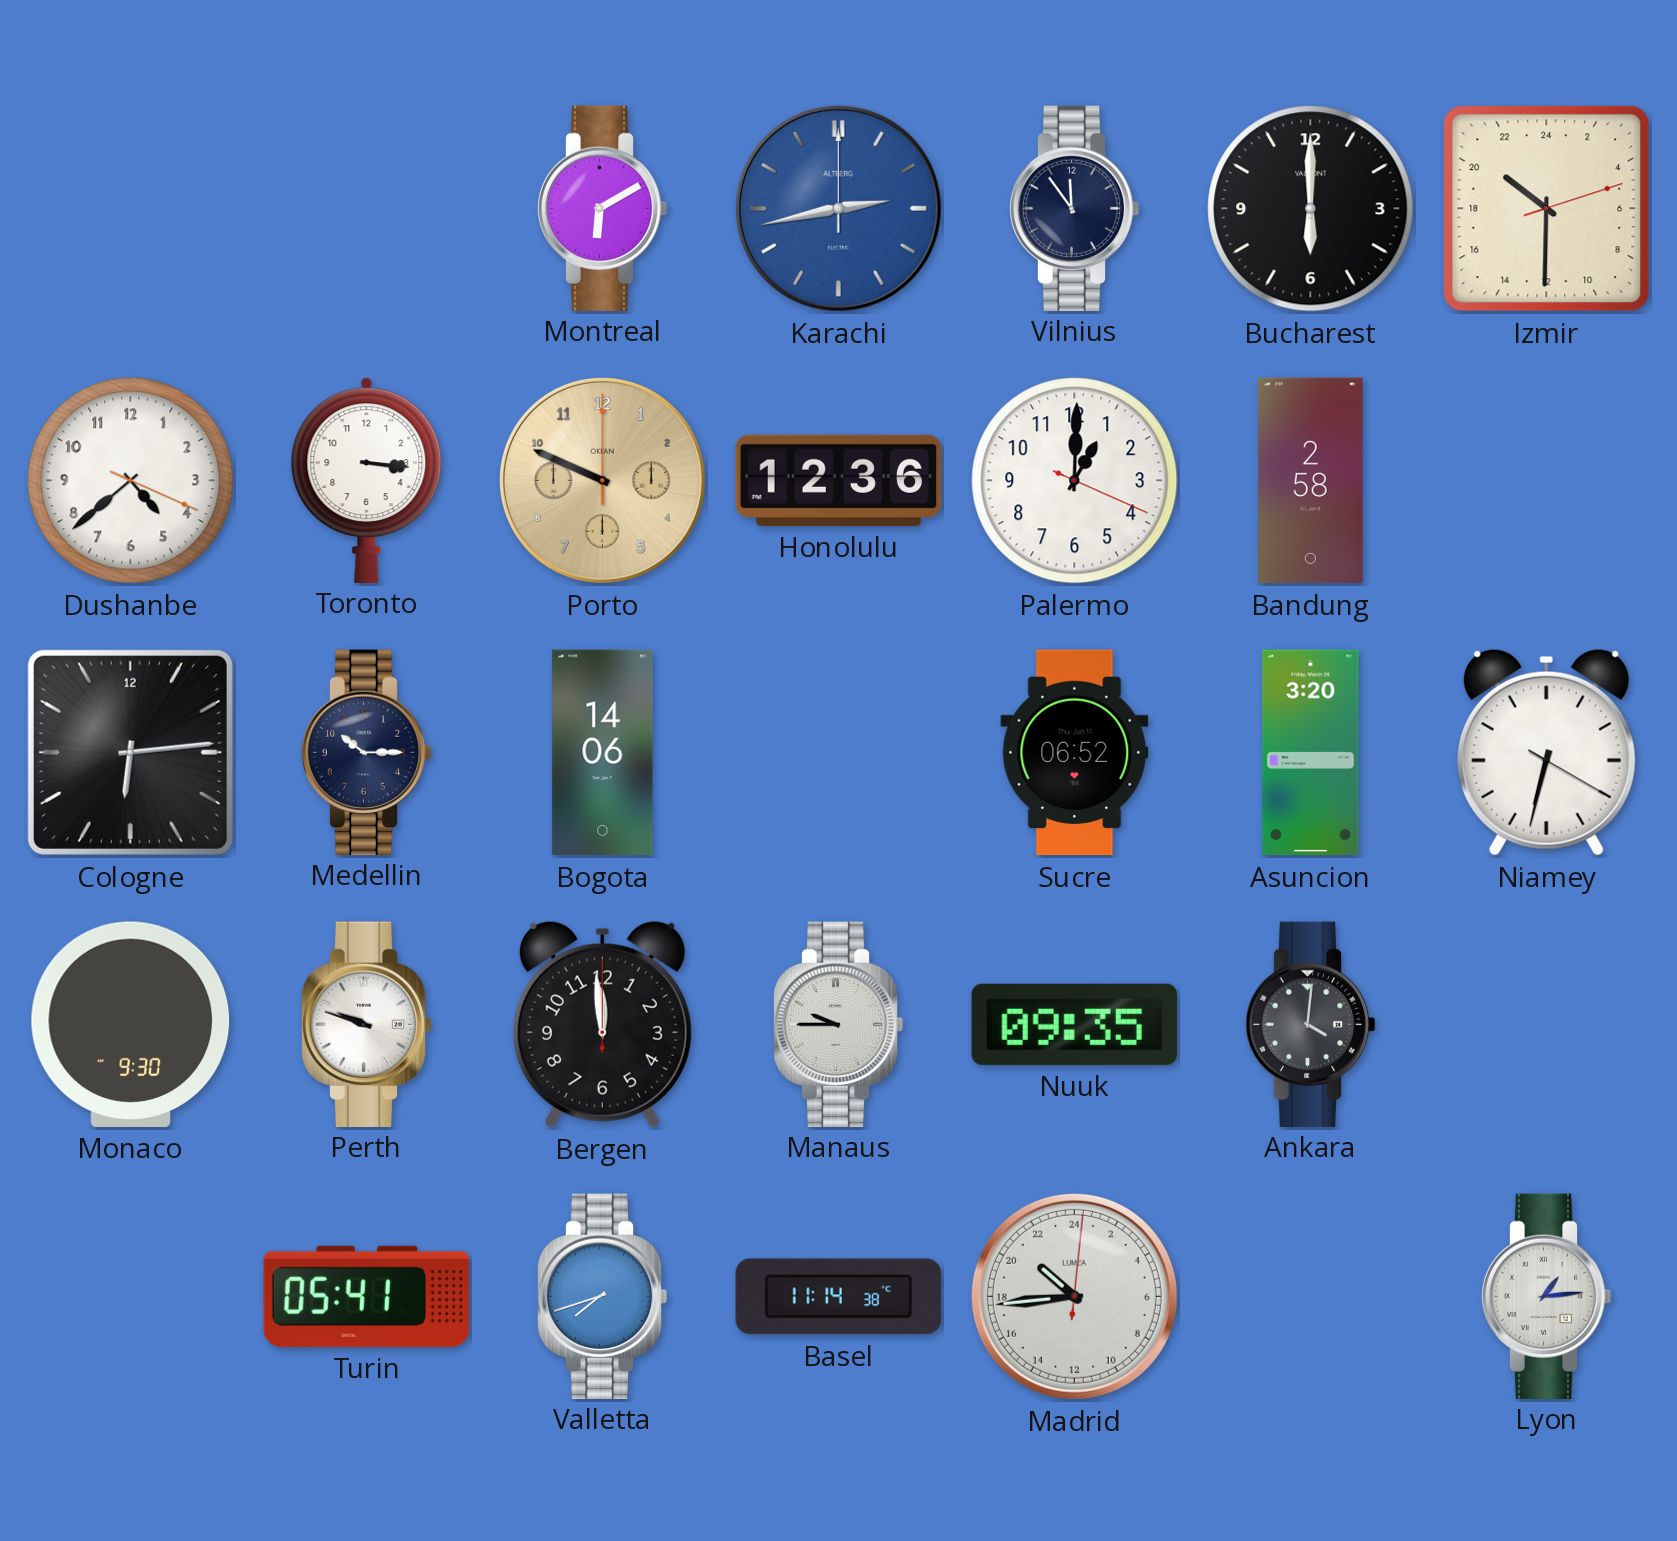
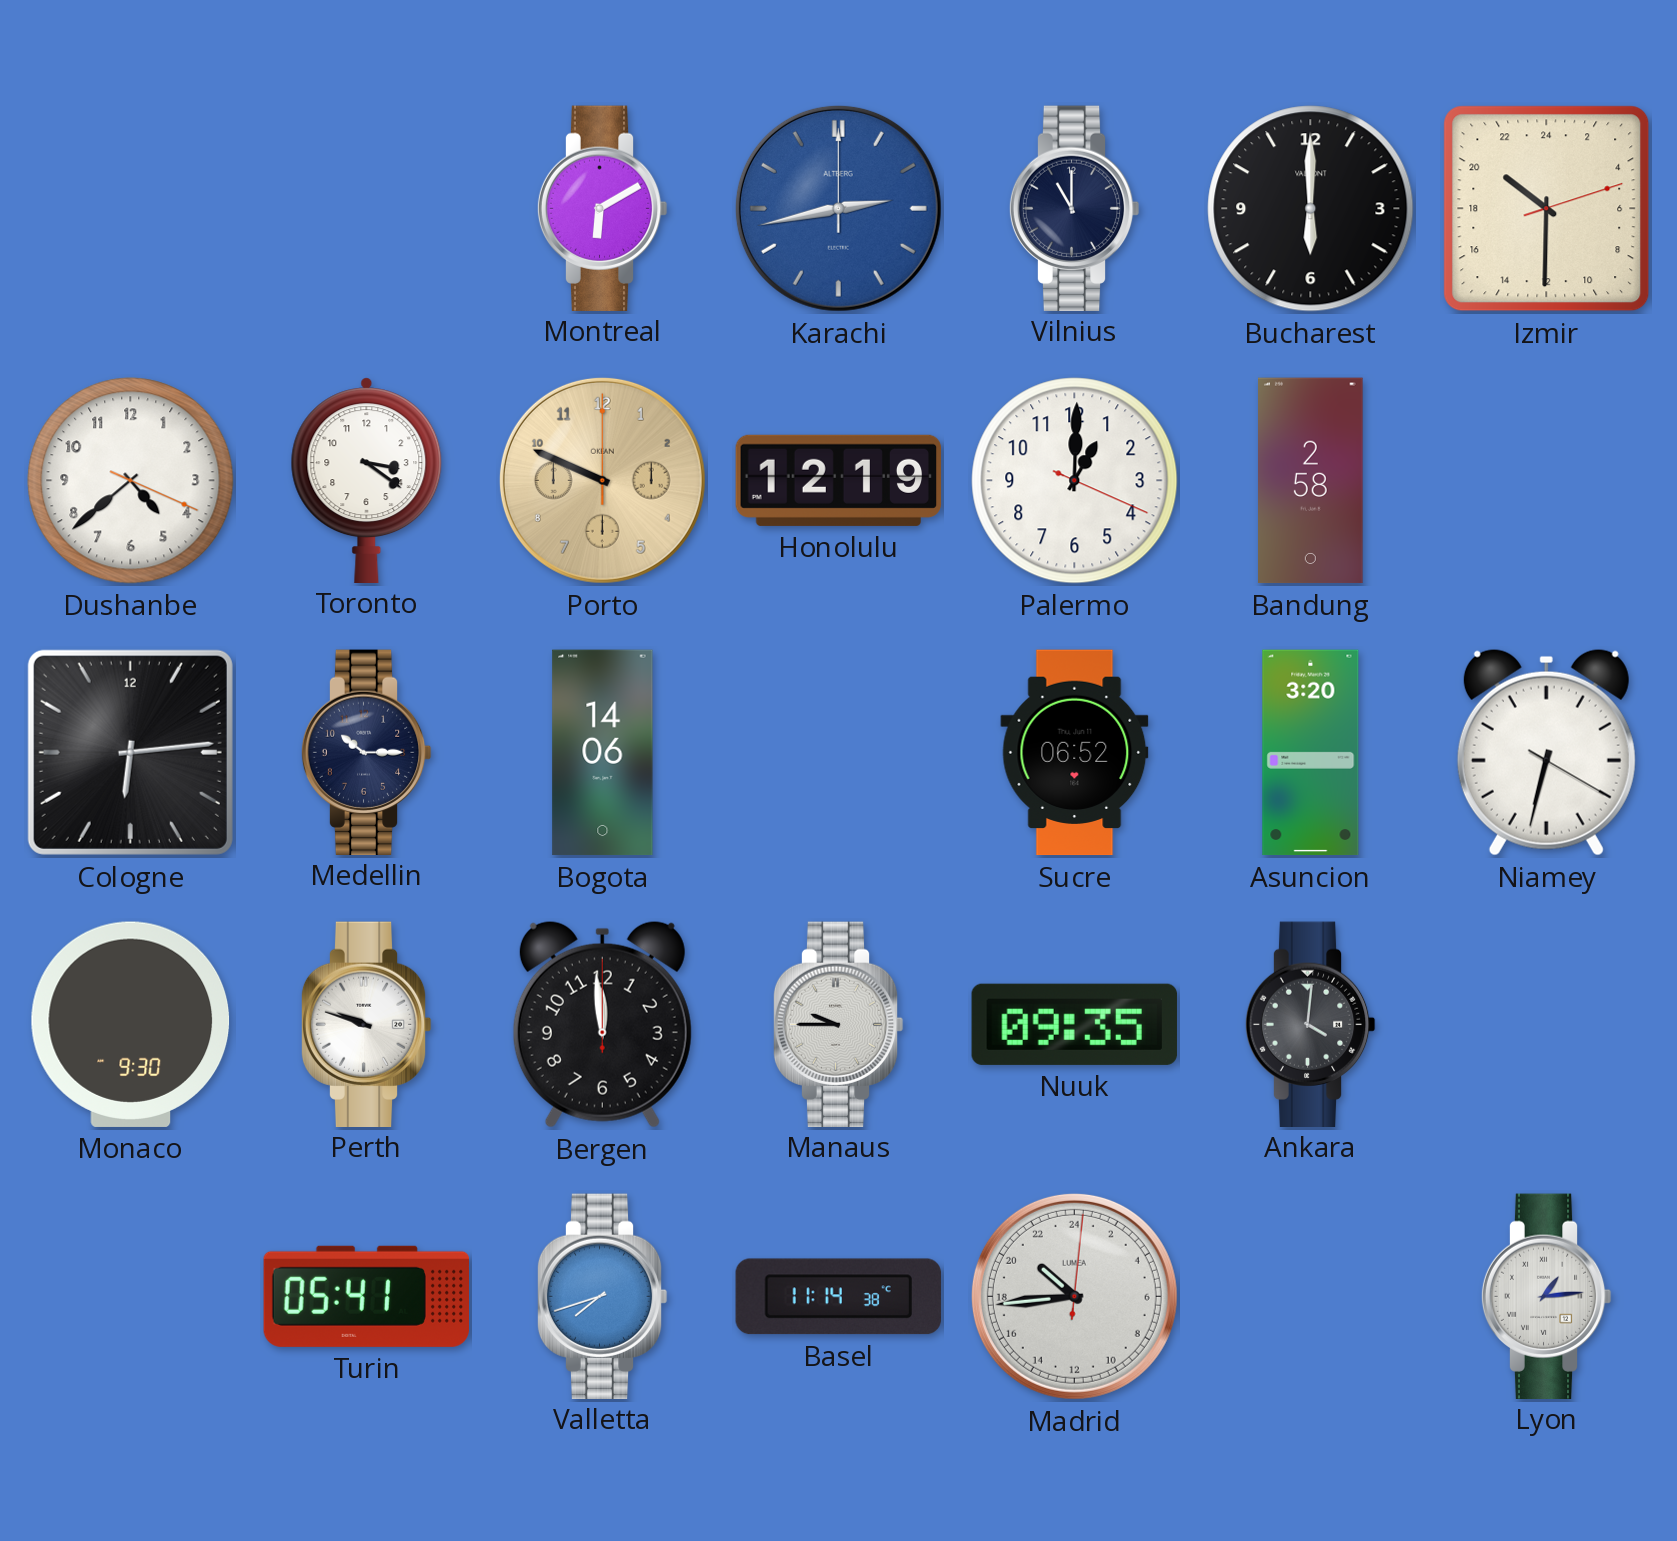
Vilnius: 11:54 -> 11:00
Toronto: 3:16 -> 3:21
Honolulu: 12:36 -> 12:19
